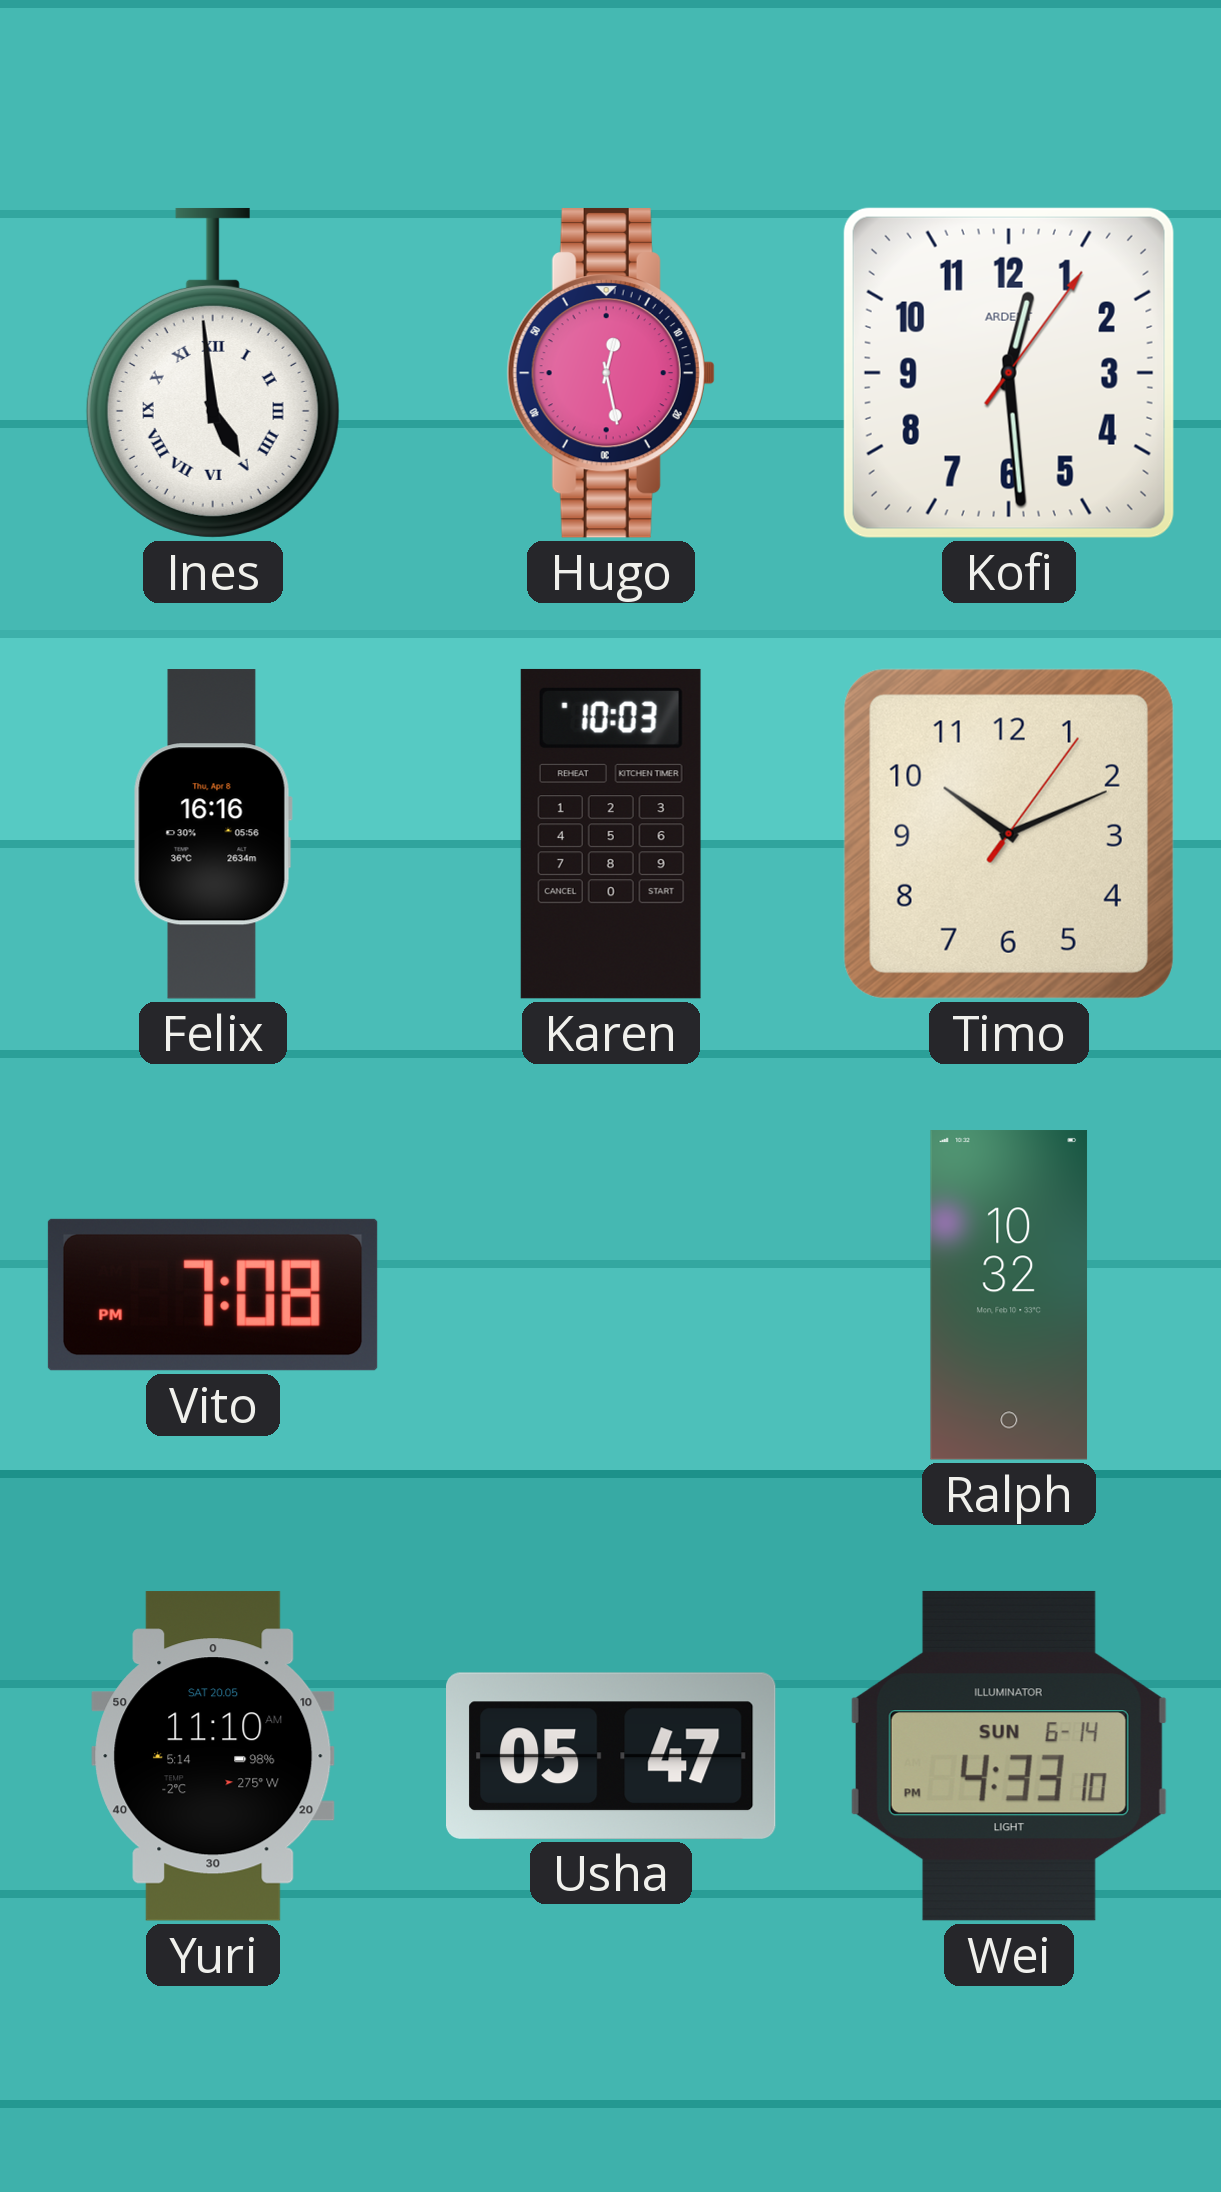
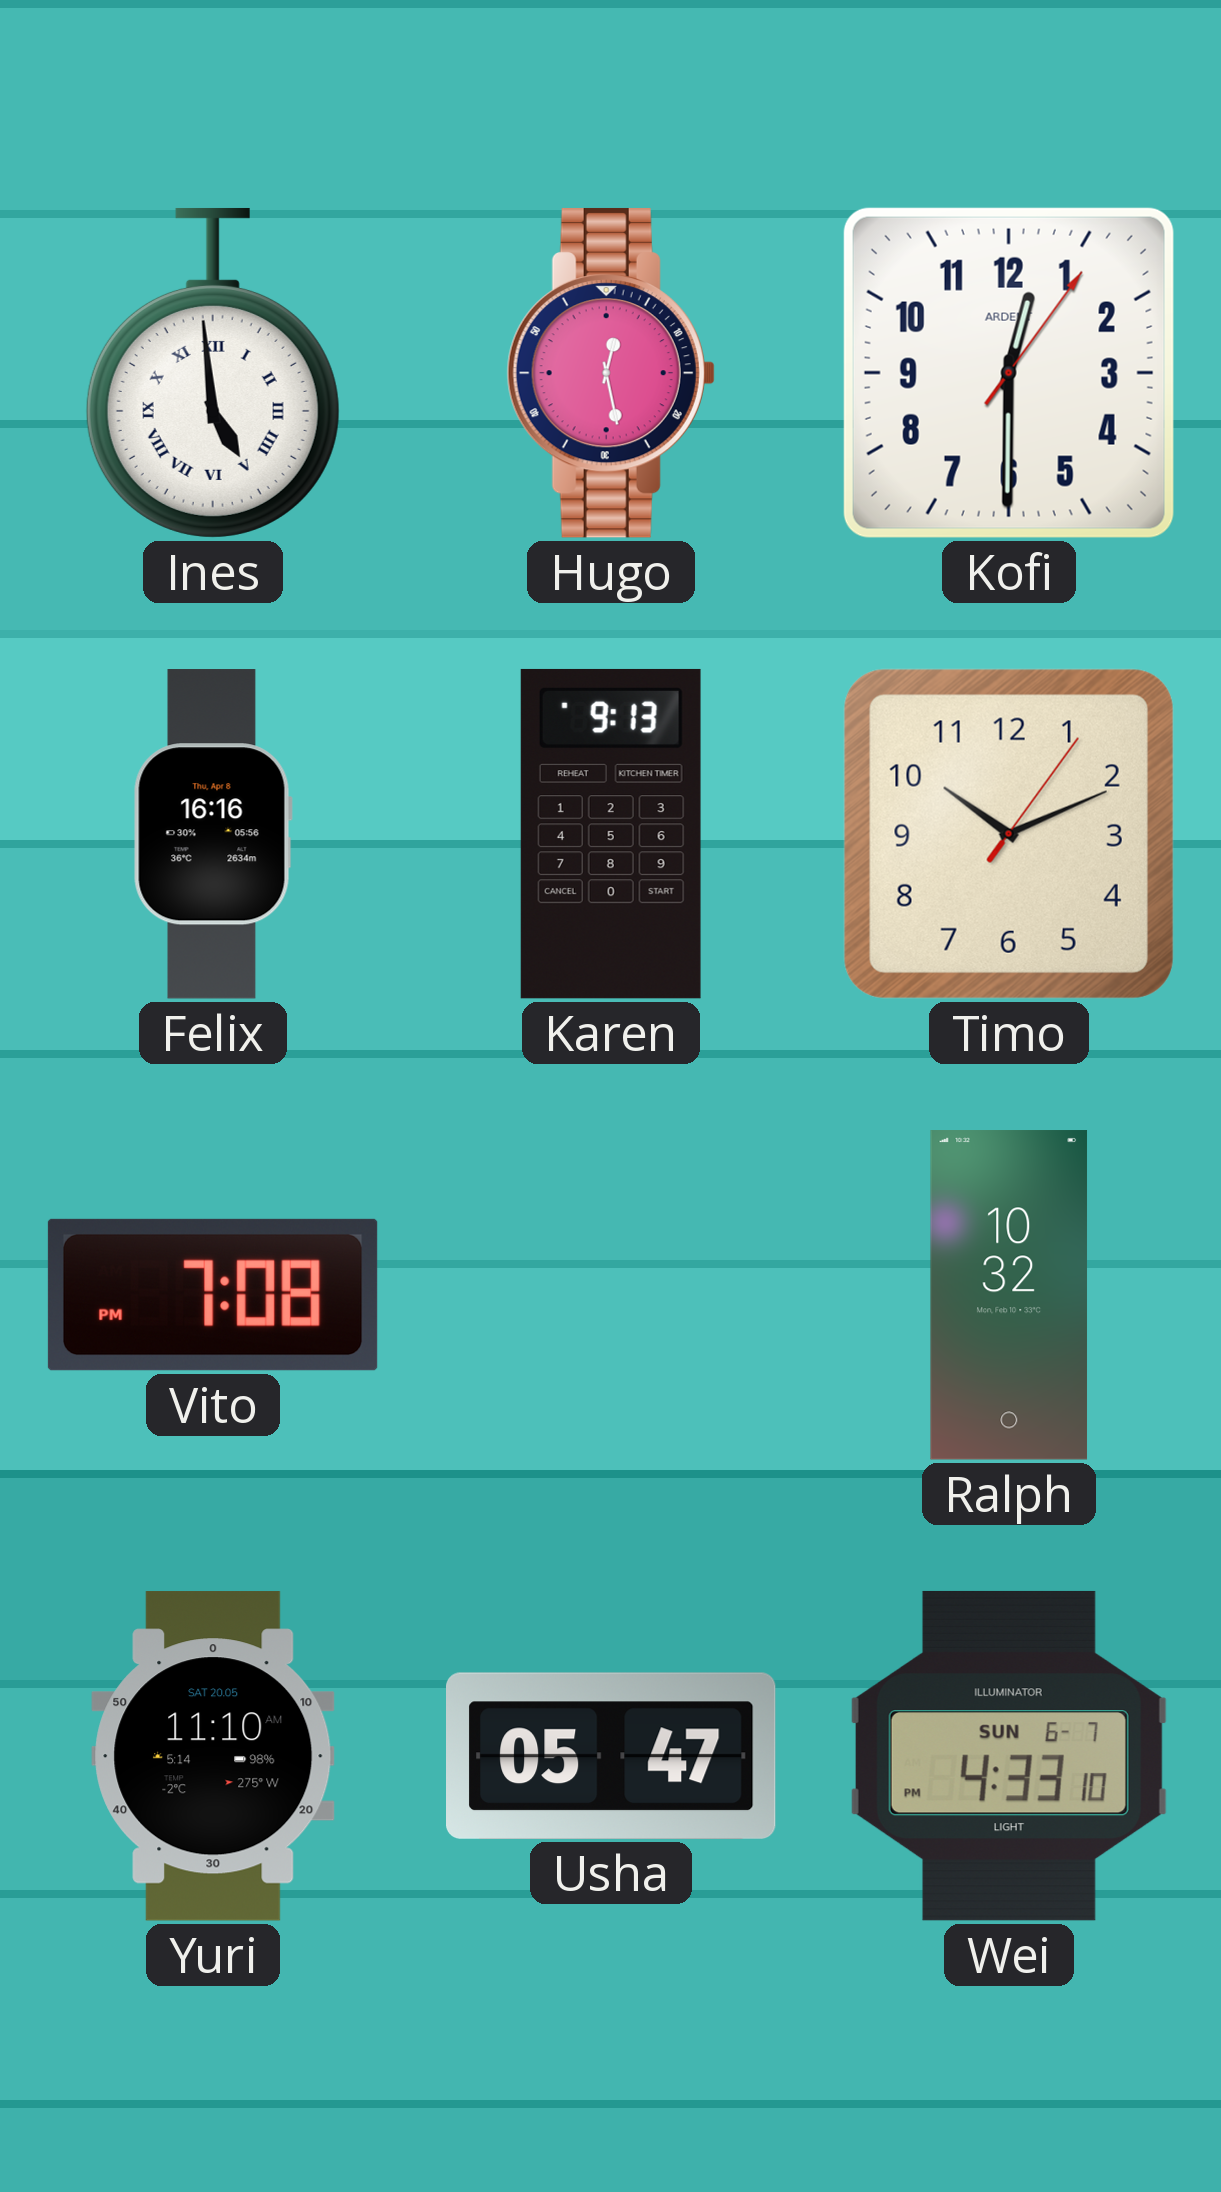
Kofi: 12:29 -> 12:30
Karen: 10:03 -> 9:13
Wei date: SUN 6-14 -> SUN 6-7
